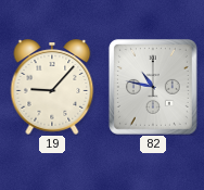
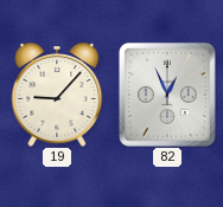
82: 10:47 -> 12:56
